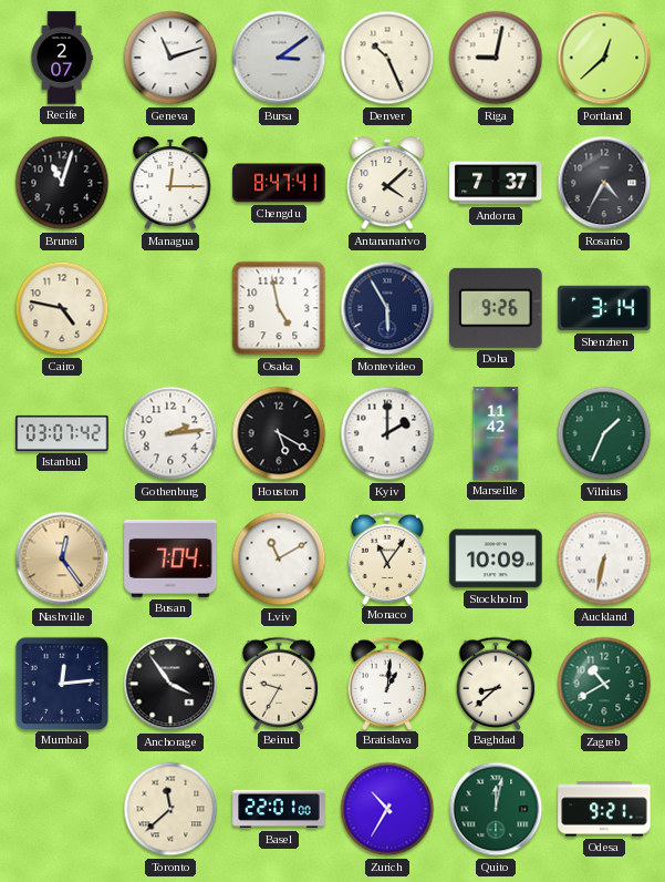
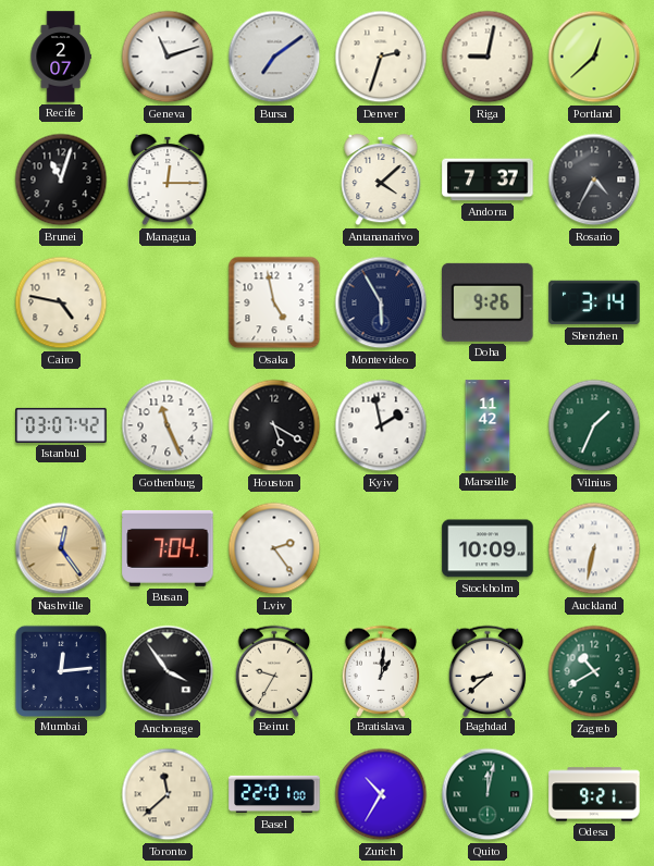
Bursa: 3:09 -> 7:09
Denver: 10:26 -> 2:33
Chengdu: 8:47 -> none
Gothenburg: 2:14 -> 11:26
Kyiv: 2:00 -> 1:58
Lviv: 11:10 -> 2:24
Monaco: 11:06 -> none
